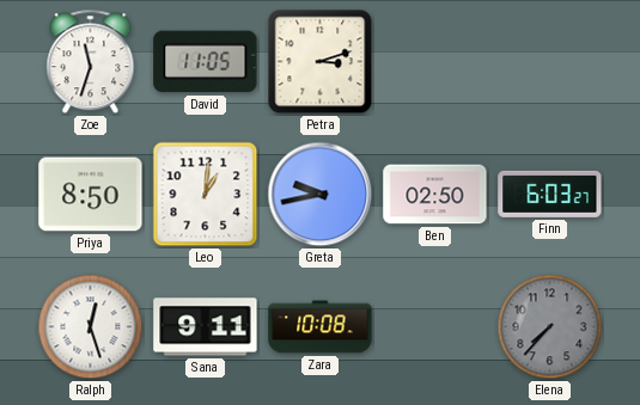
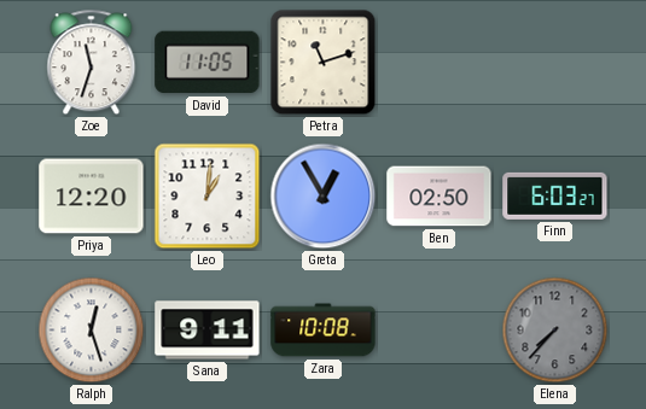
Petra: 3:12 -> 11:12
Priya: 8:50 -> 12:20
Greta: 9:43 -> 12:55
